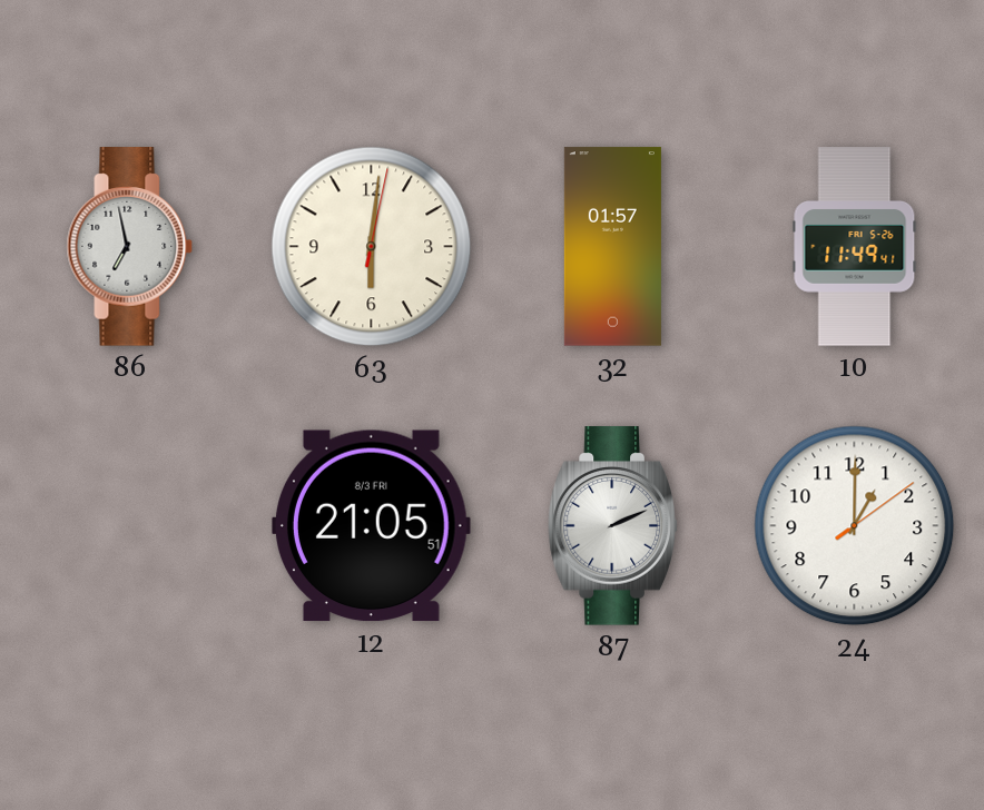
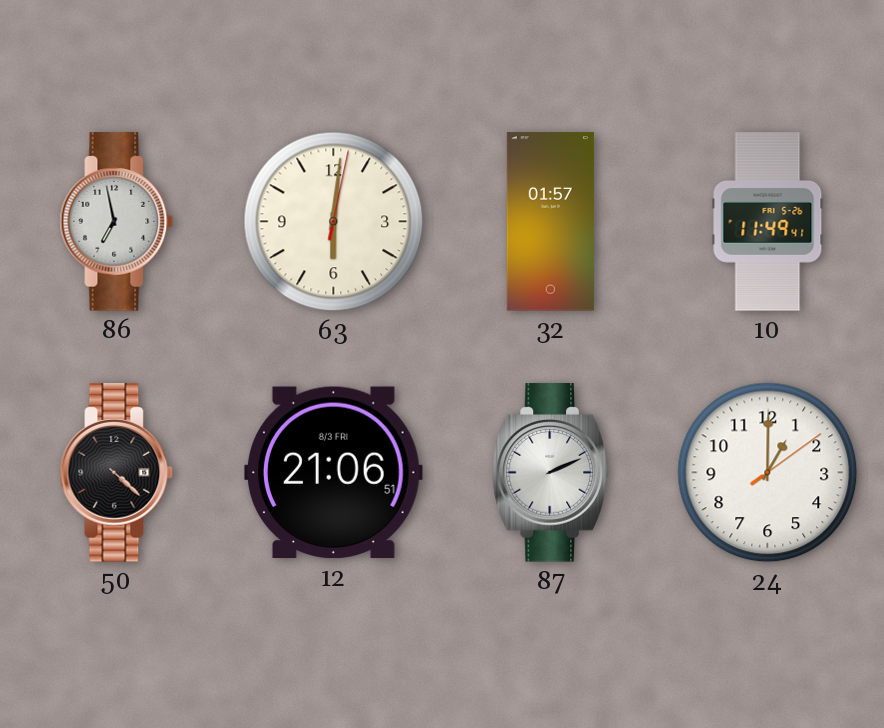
50: none -> 4:22
12: 21:05 -> 21:06
